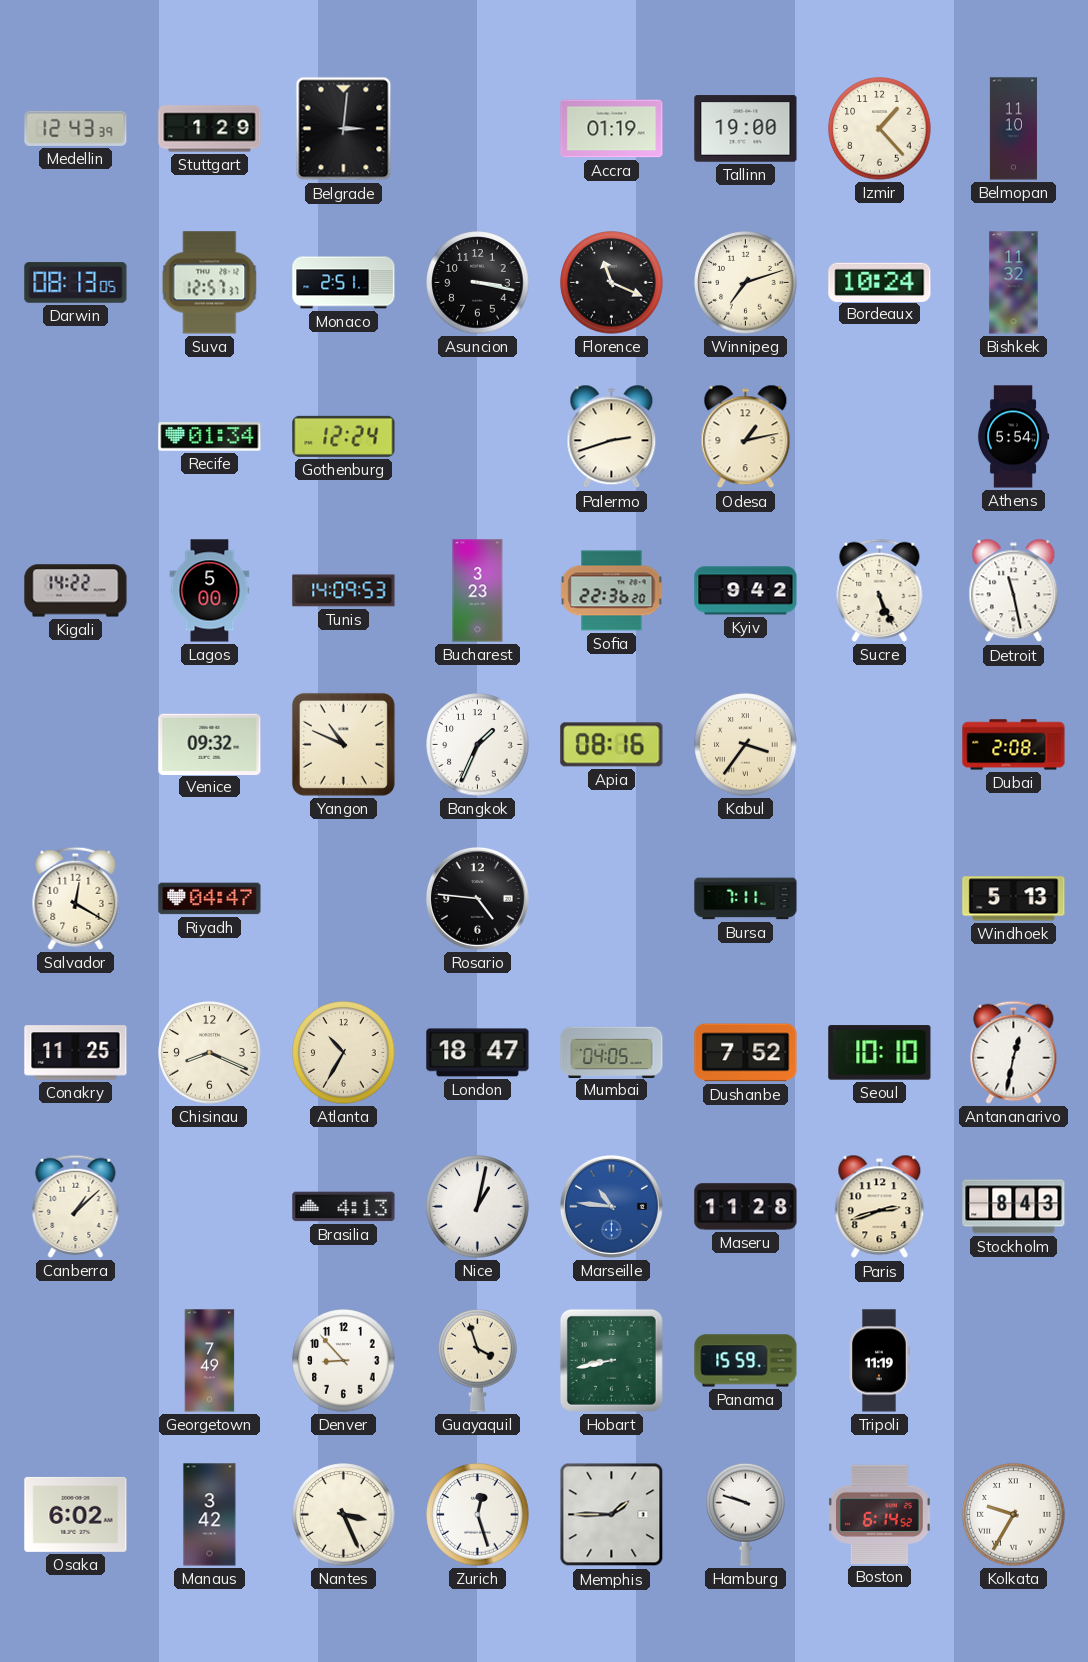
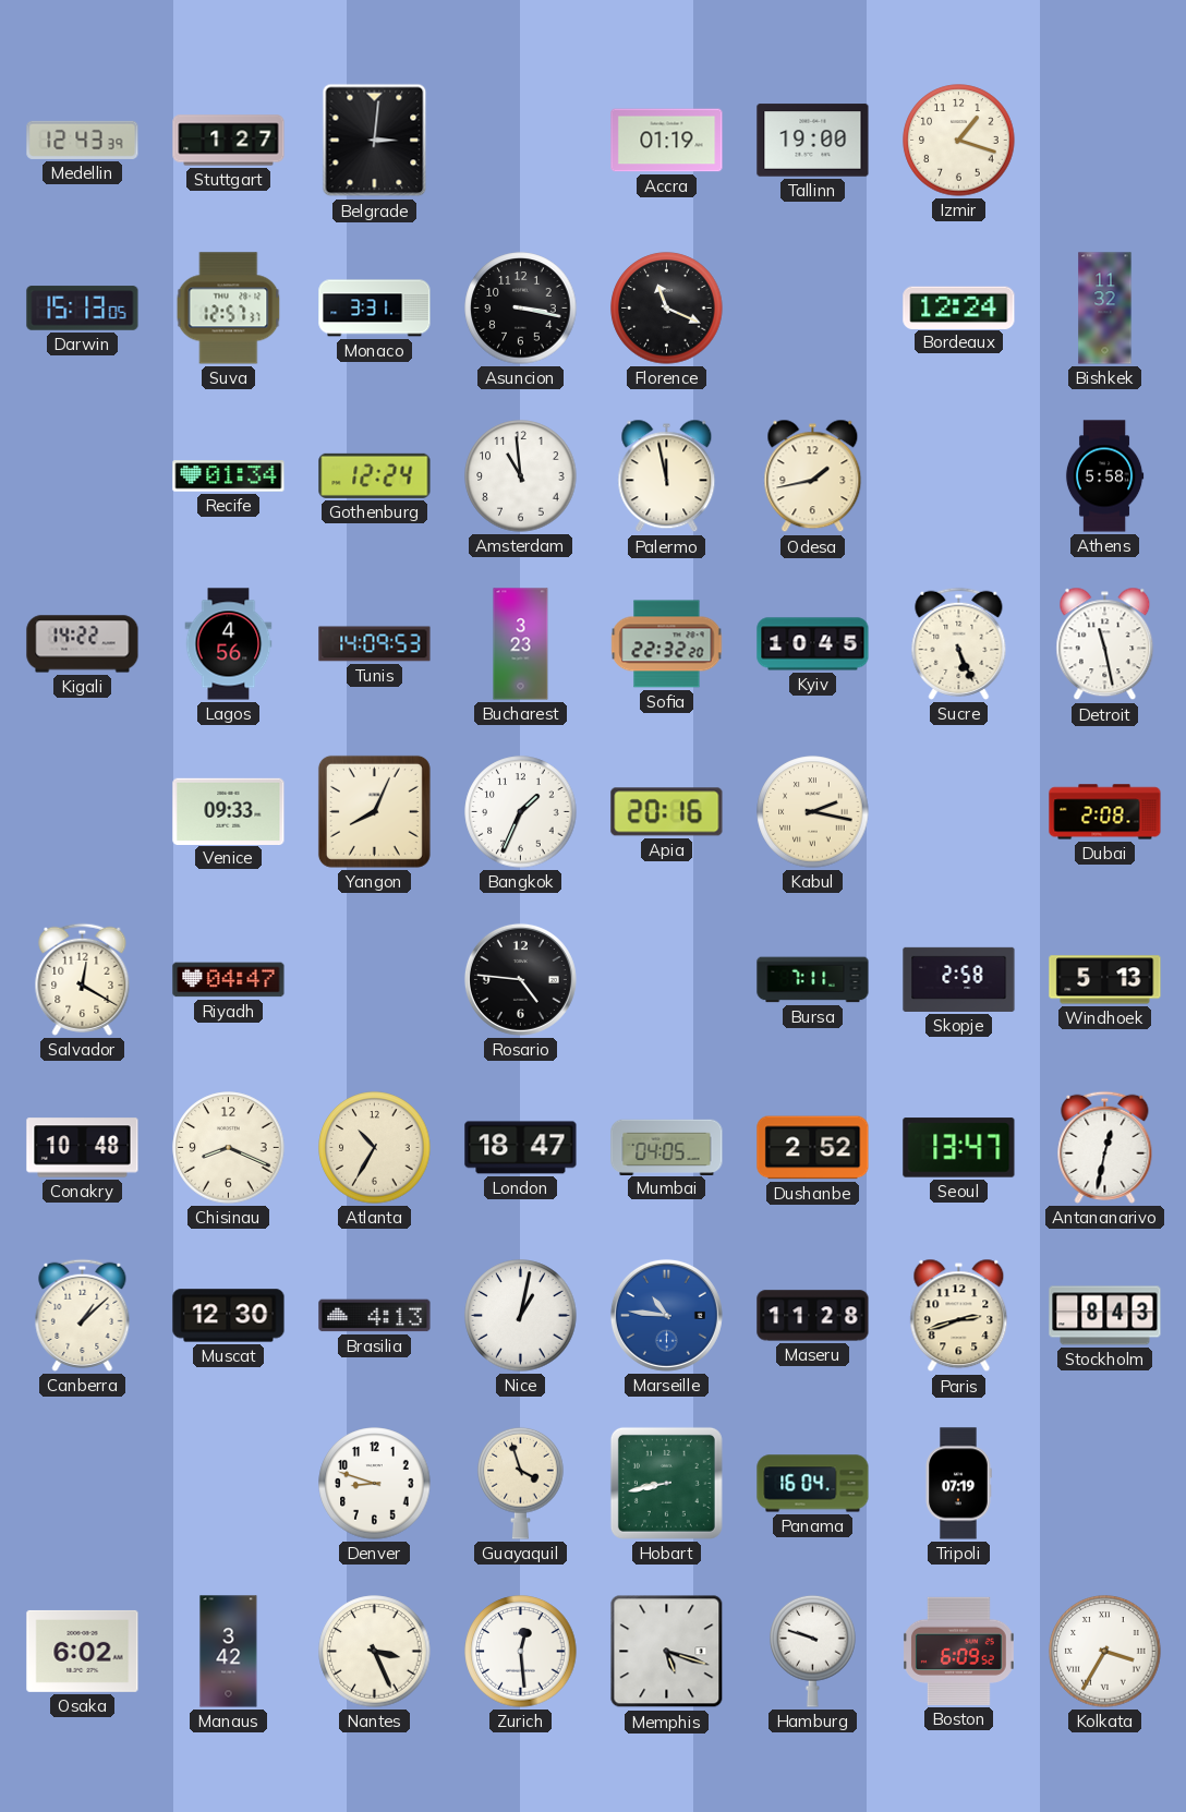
Stuttgart: 1:29 -> 1:27
Izmir: 1:23 -> 1:18
Belmopan: 11:10 -> none
Darwin: 08:13 -> 15:13
Monaco: 2:51 -> 3:31
Winnipeg: 7:12 -> none
Bordeaux: 10:24 -> 12:24
Amsterdam: none -> 10:59
Palermo: 2:42 -> 11:58
Odesa: 1:13 -> 1:43
Athens: 5:54 -> 5:58
Lagos: 5:00 -> 4:56
Sofia: 22:36 -> 22:32
Kyiv: 9:42 -> 10:45
Venice: 09:32 -> 09:33
Yangon: 10:49 -> 8:04
Apia: 08:16 -> 20:16
Kabul: 3:36 -> 2:17
Skopje: none -> 2:58
Conakry: 11:25 -> 10:48
Dushanbe: 7:52 -> 2:52
Seoul: 10:10 -> 13:47
Muscat: none -> 12:30
Georgetown: 7:49 -> none
Denver: 8:53 -> 8:48
Panama: 15:59 -> 16:04
Tripoli: 11:19 -> 07:19
Zurich: 12:27 -> 12:29
Memphis: 1:45 -> 5:18
Boston: 6:14 -> 6:09
Kolkata: 9:35 -> 3:35
